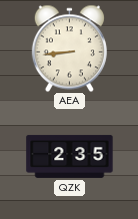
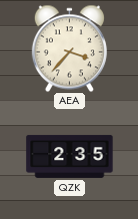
AEA: 8:44 -> 3:37
